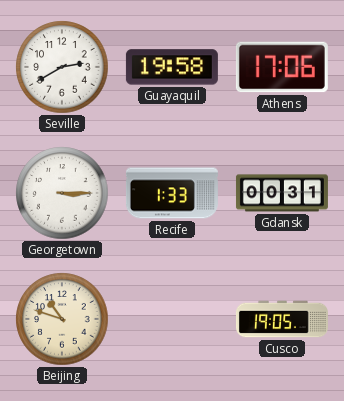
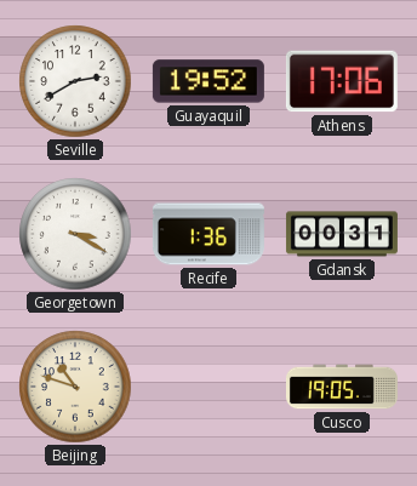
Guayaquil: 19:58 -> 19:52
Georgetown: 3:15 -> 3:20
Recife: 1:33 -> 1:36
